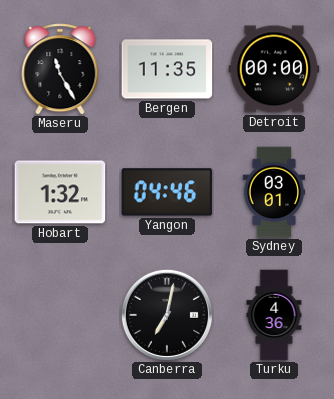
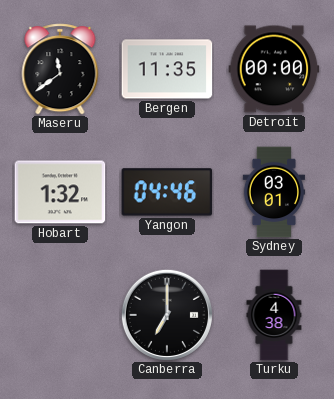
Maseru: 11:25 -> 11:39
Canberra: 7:02 -> 7:00
Turku: 4:36 -> 4:38
